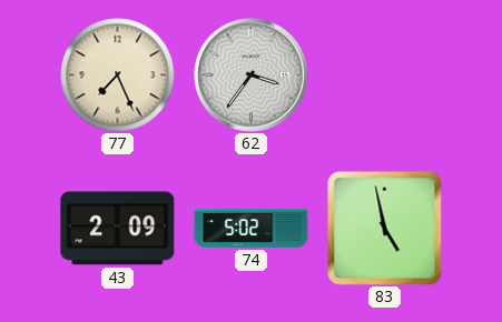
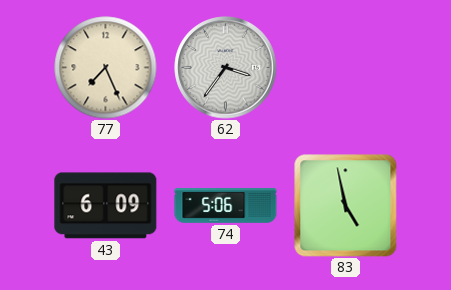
43: 2:09 -> 6:09
74: 5:02 -> 5:06
